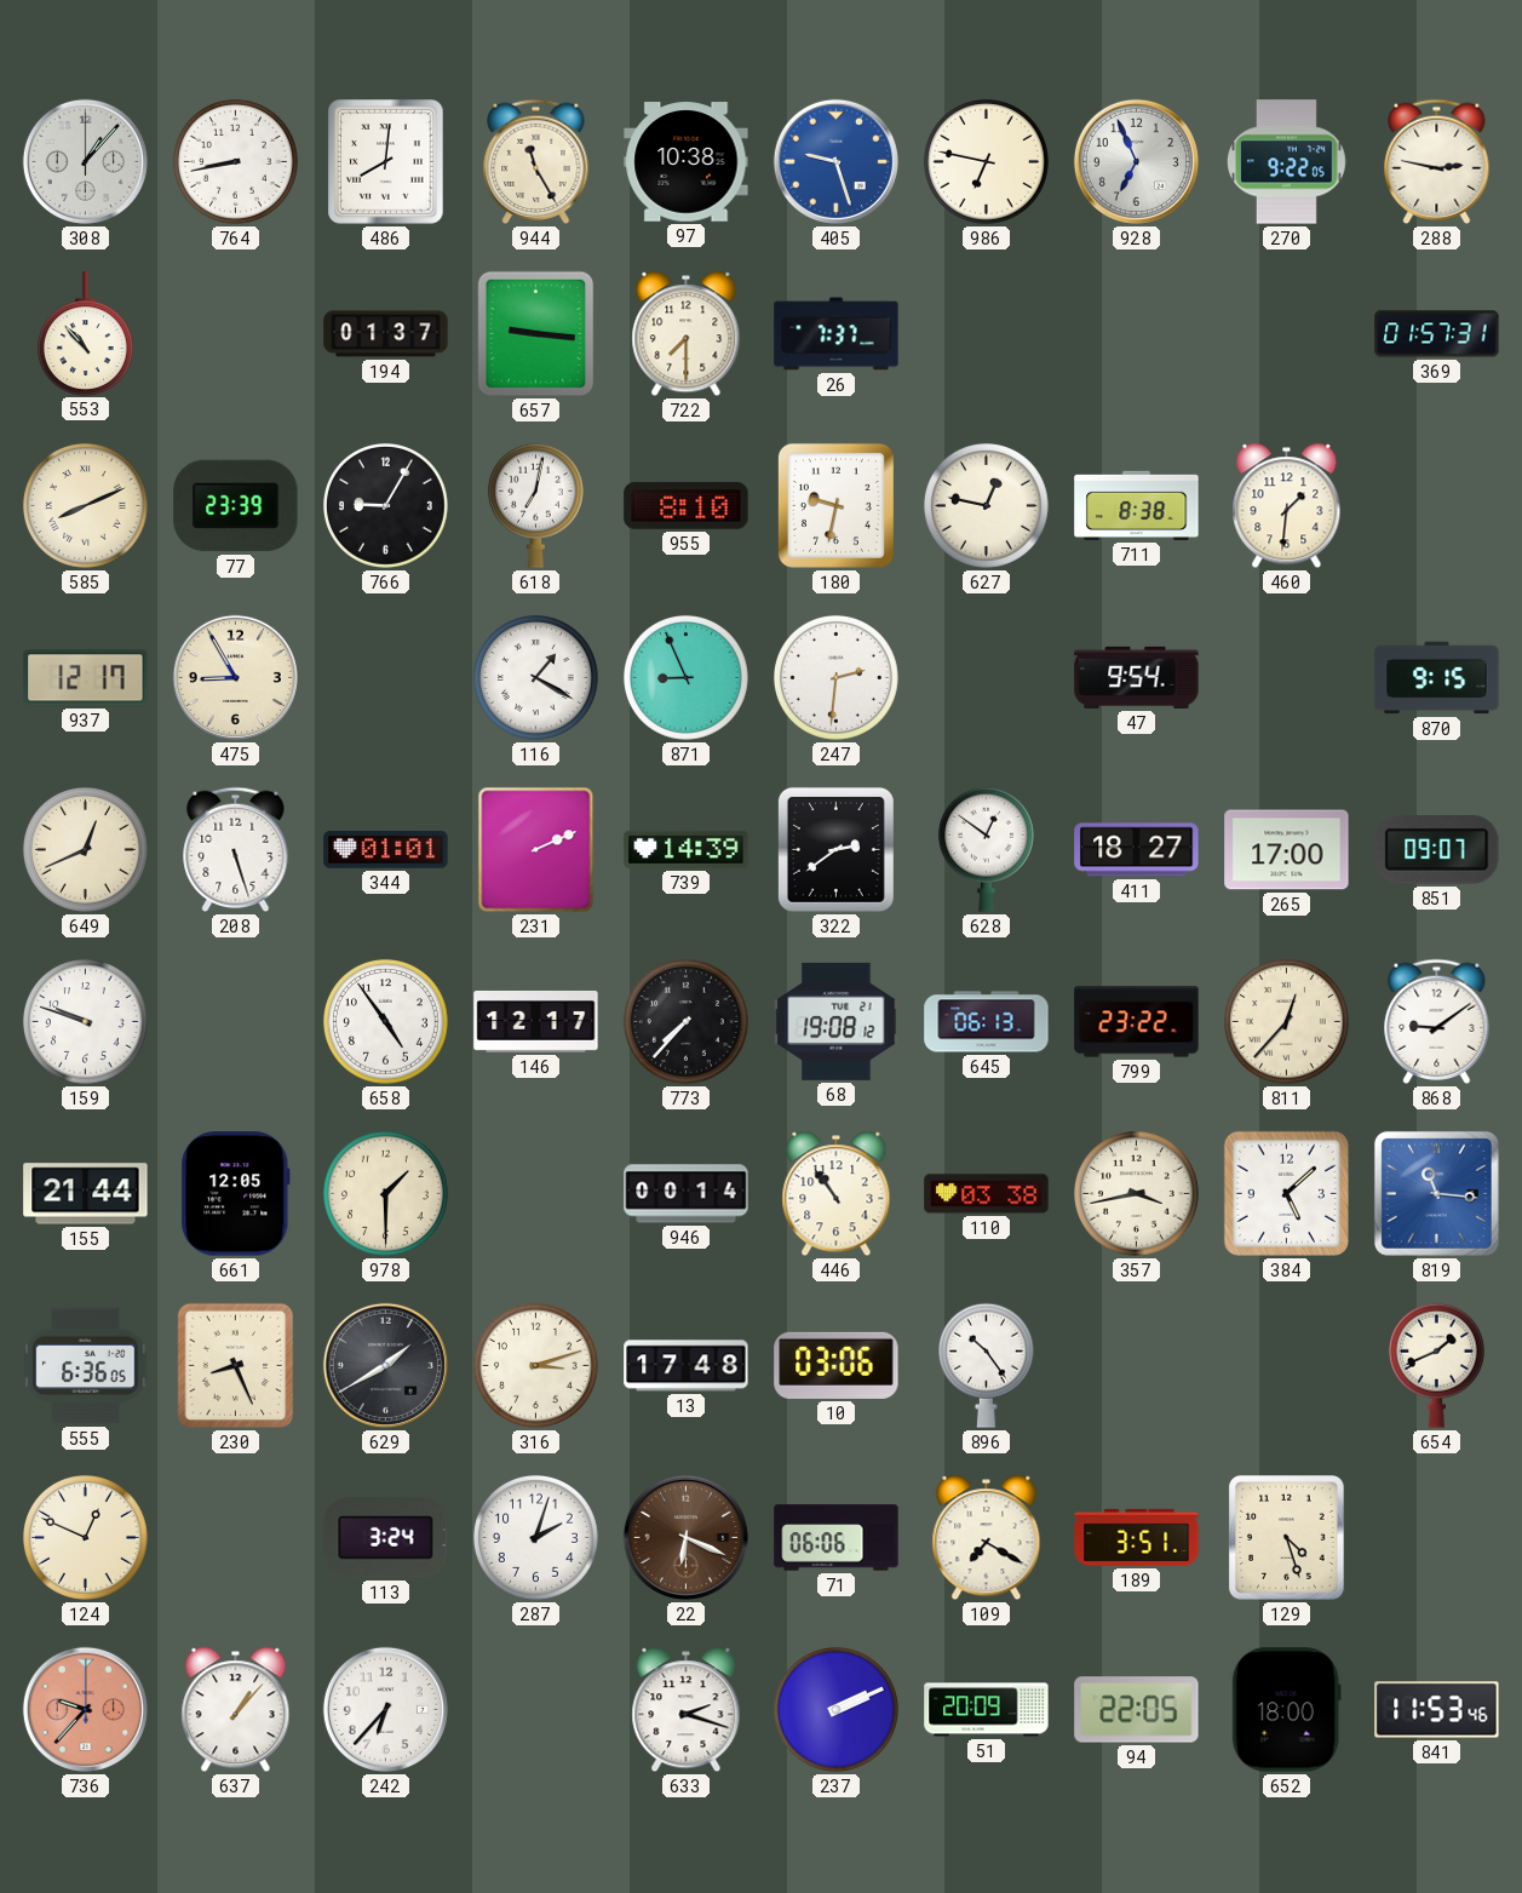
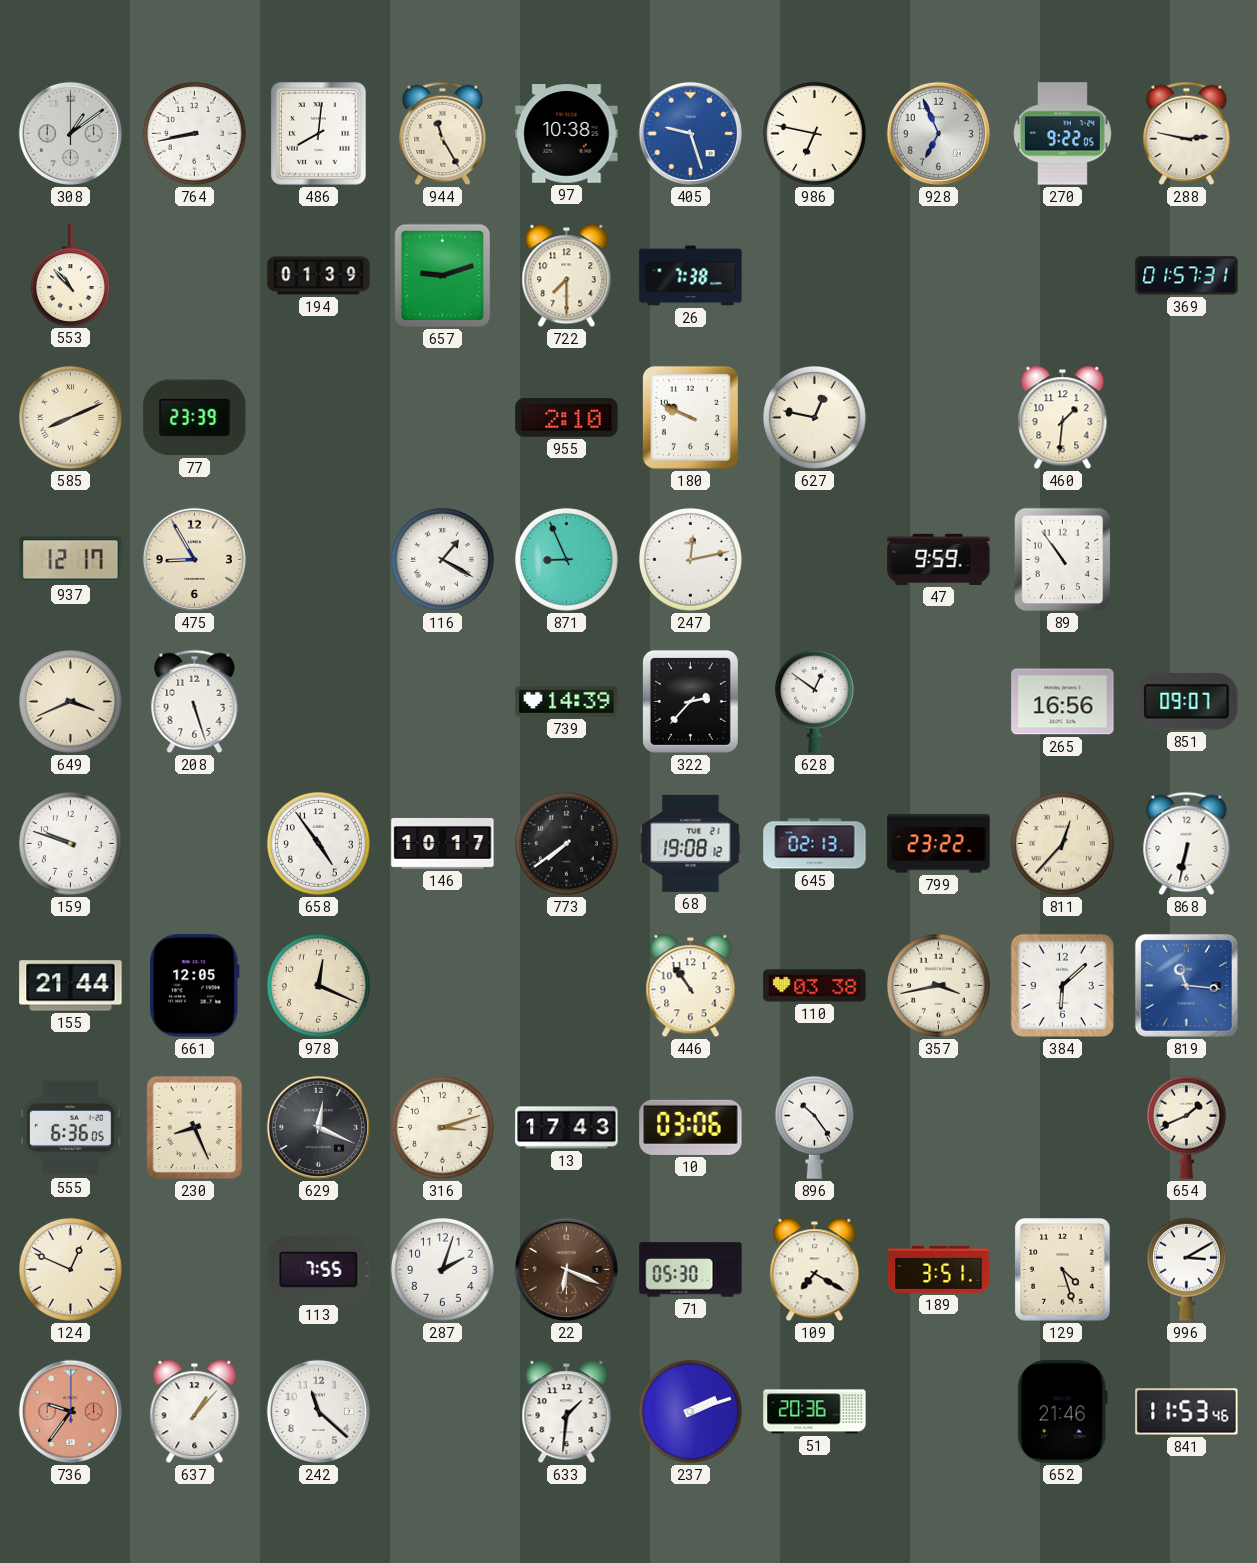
308: 1:07 -> 1:09
194: 01:37 -> 01:39
657: 9:16 -> 9:12
26: 7:37 -> 7:38
766: 9:05 -> none
618: 7:02 -> none
955: 8:10 -> 2:10
180: 9:32 -> 9:49
711: 8:38 -> none
247: 2:31 -> 12:13
47: 9:54 -> 9:59
89: none -> 10:54
870: 9:15 -> none
649: 12:41 -> 3:41
344: 01:01 -> none
231: 2:11 -> none
322: 2:39 -> 2:37
411: 18:27 -> none
265: 17:00 -> 16:56
146: 12:17 -> 10:17
773: 7:37 -> 7:39
645: 06:13 -> 02:13
868: 9:09 -> 6:32
978: 1:30 -> 12:19
946: 00:14 -> none
384: 5:08 -> 6:08
629: 1:40 -> 12:19
13: 17:48 -> 17:43
113: 3:24 -> 7:55
71: 06:06 -> 05:30
996: none -> 3:10
736: 9:37 -> 9:36
242: 6:37 -> 11:22
633: 2:18 -> 1:31
237: 2:11 -> 2:12
51: 20:09 -> 20:36
94: 22:05 -> none
652: 18:00 -> 21:46
